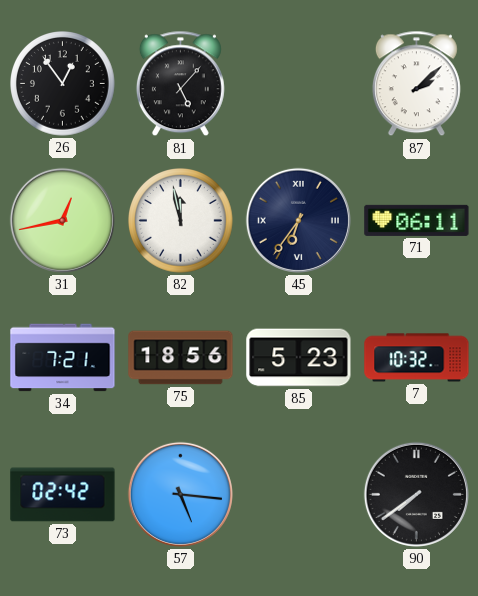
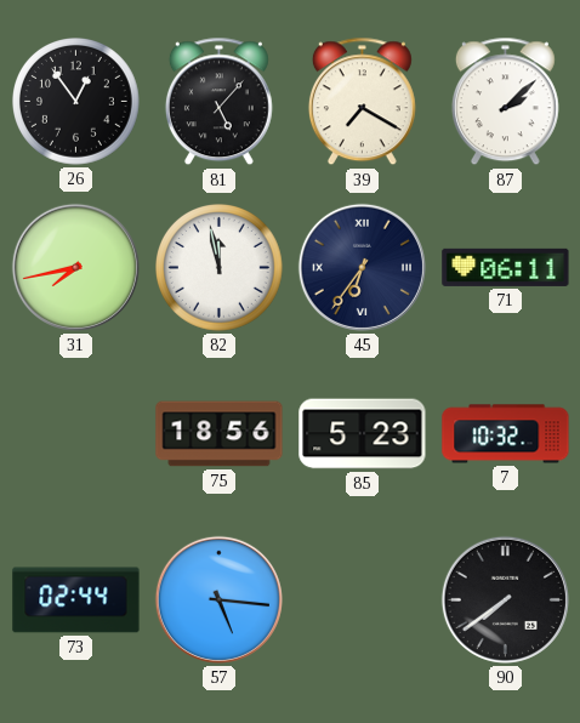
39: none -> 7:20
31: 12:43 -> 7:43
34: 7:21 -> none
73: 02:42 -> 02:44
